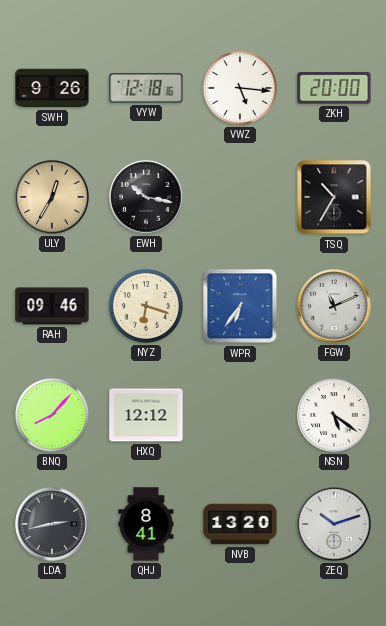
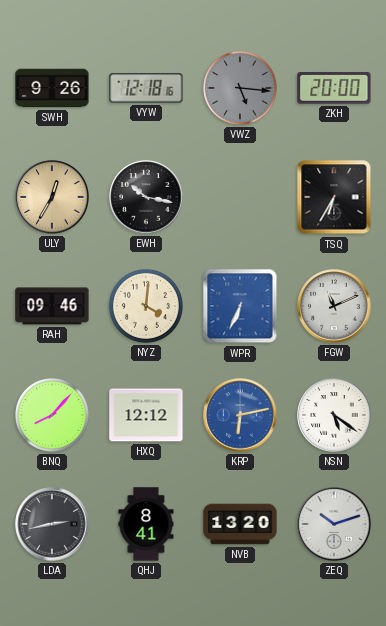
VWZ dial: white -> grey
TSQ: 10:35 -> 6:35
NYZ: 6:18 -> 4:01
WPR: 6:36 -> 6:34
KRP: none -> 6:13
